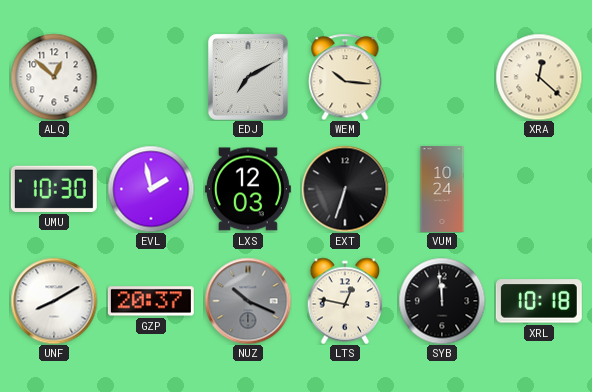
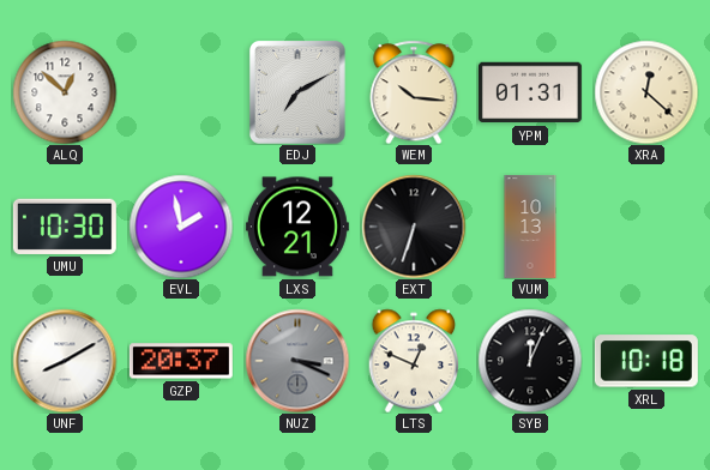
YPM: none -> 01:31
LXS: 12:03 -> 12:21
VUM: 10:24 -> 10:13
NUZ: 10:19 -> 3:19
LTS: 12:47 -> 12:49
SYB: 11:59 -> 12:04
